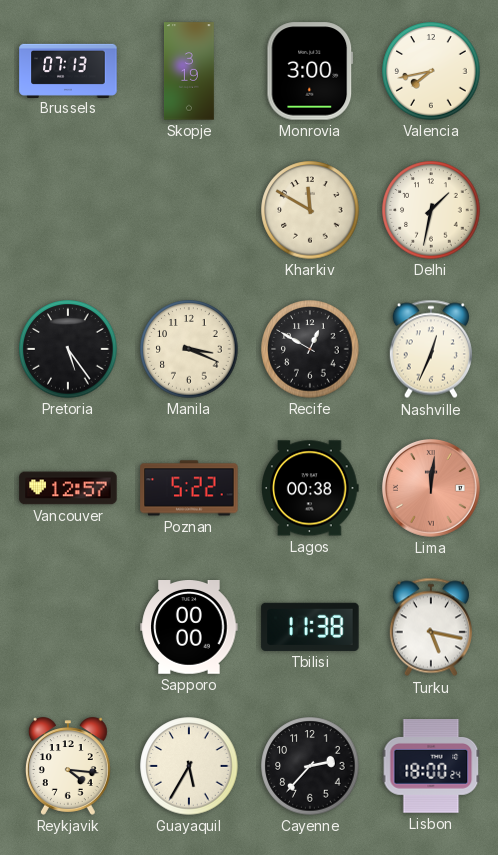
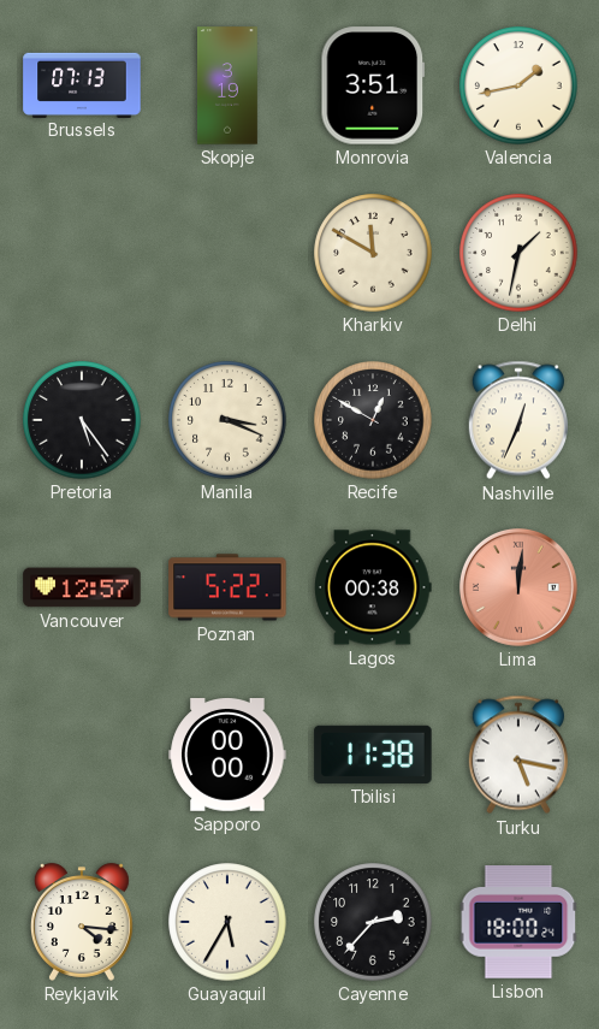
Monrovia: 3:00 -> 3:51
Valencia: 7:43 -> 1:43
